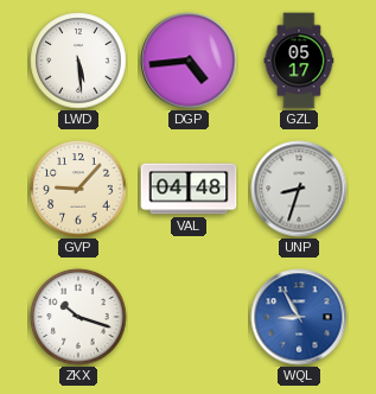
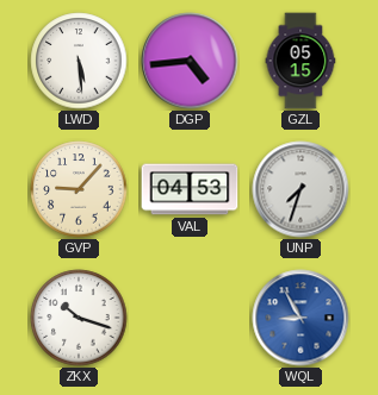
GZL: 05:17 -> 05:15
VAL: 04:48 -> 04:53
UNP: 8:33 -> 7:33
